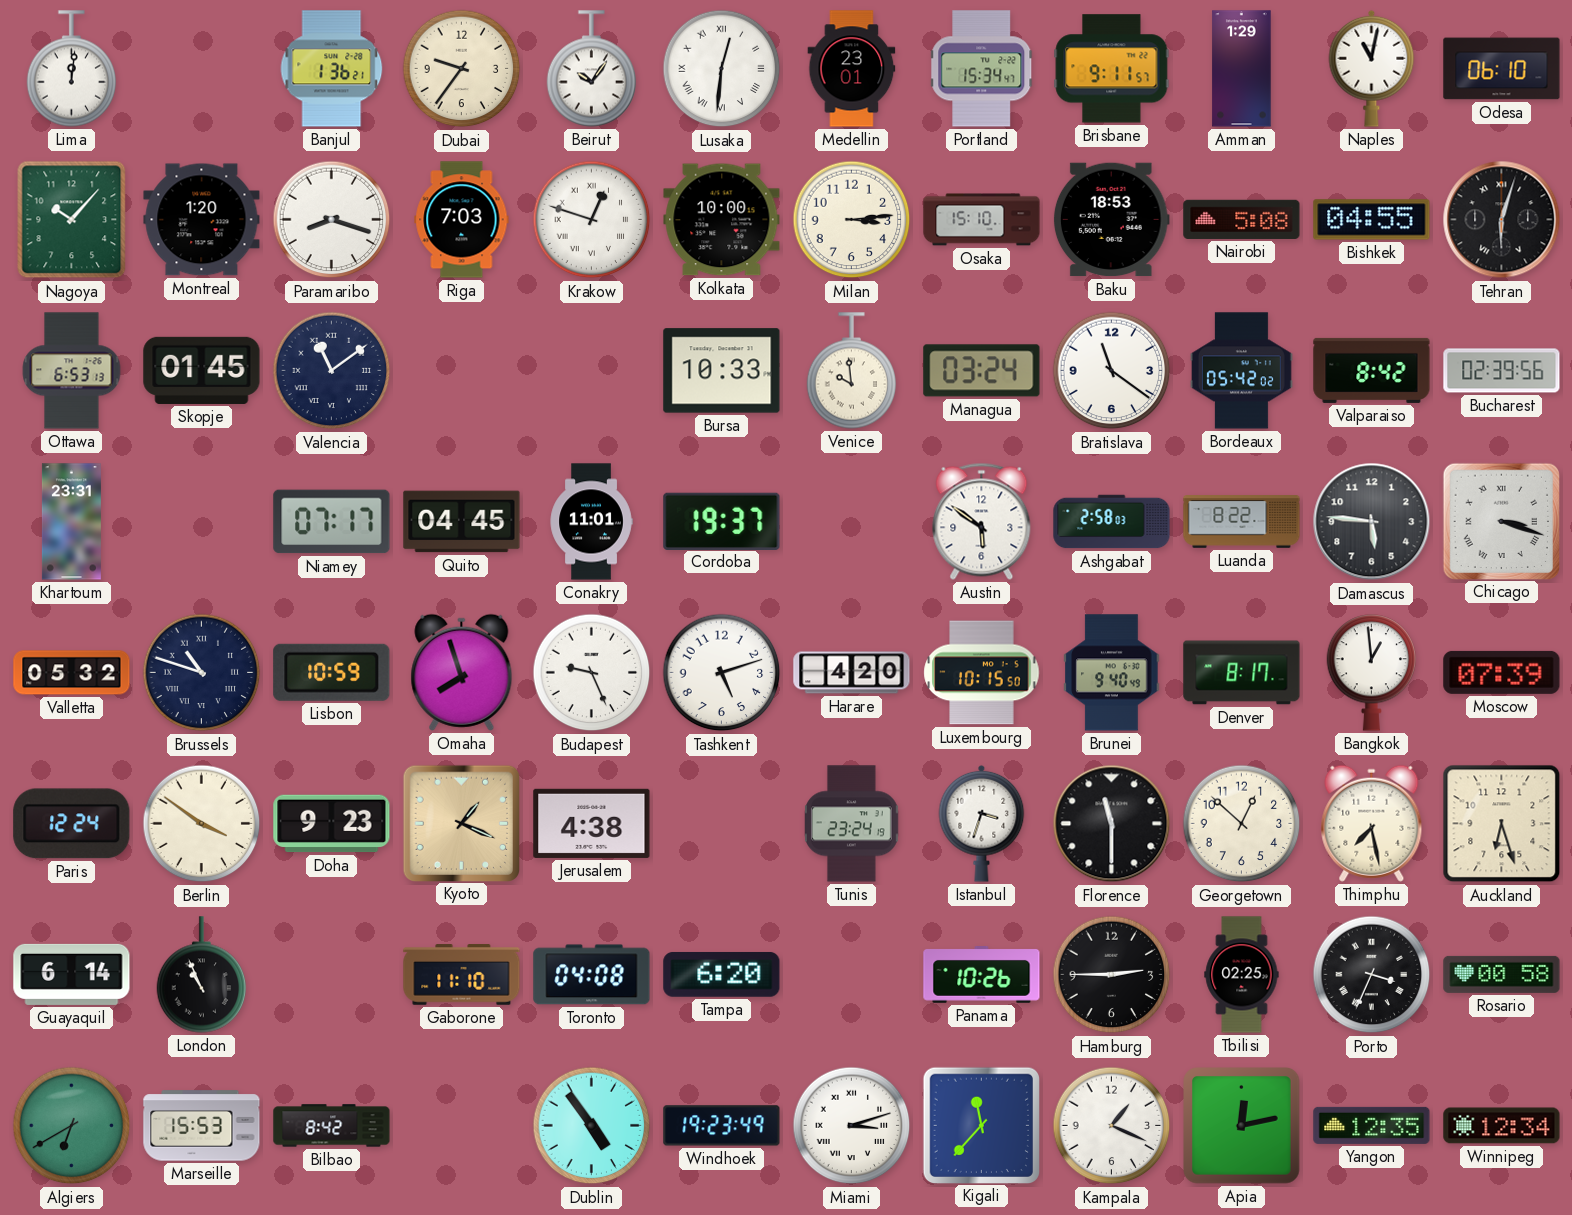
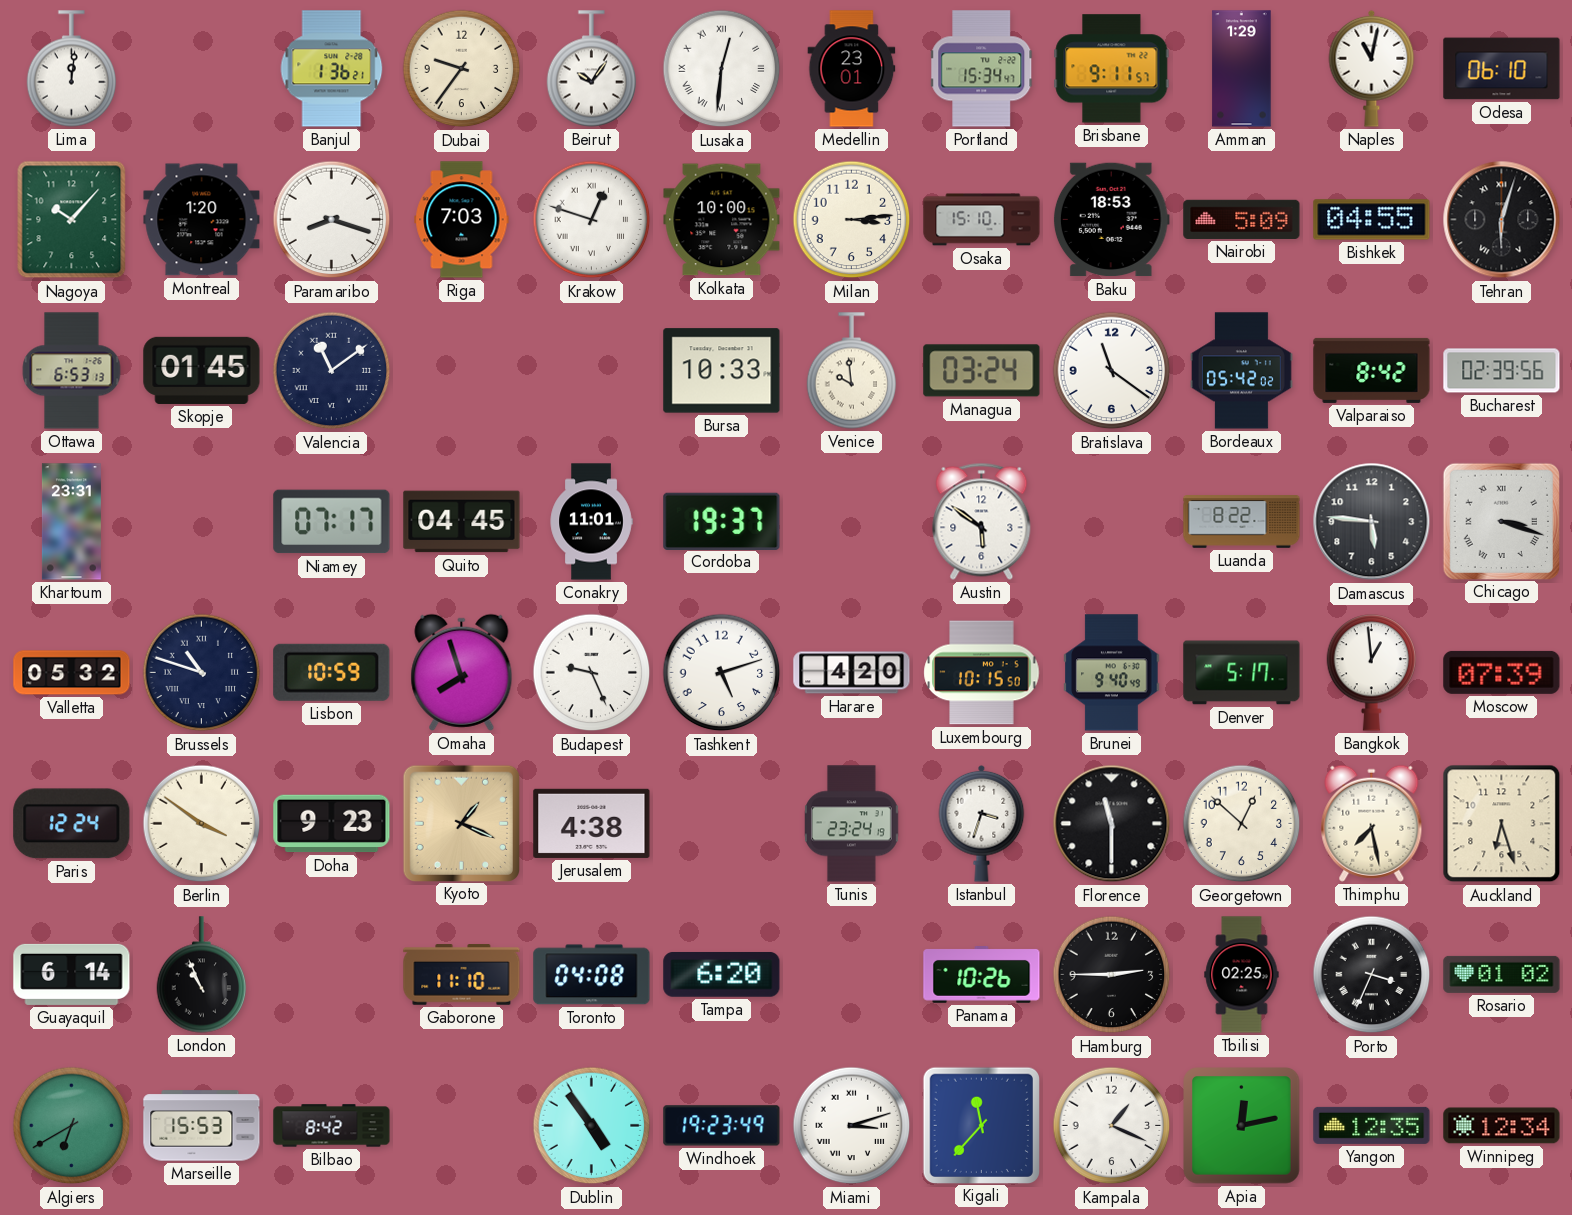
Nairobi: 5:08 -> 5:09
Ashgabat: 2:58 -> none
Denver: 8:17 -> 5:17
Rosario: 00:58 -> 01:02
